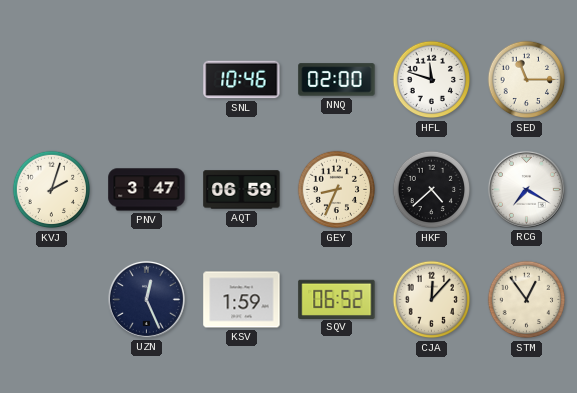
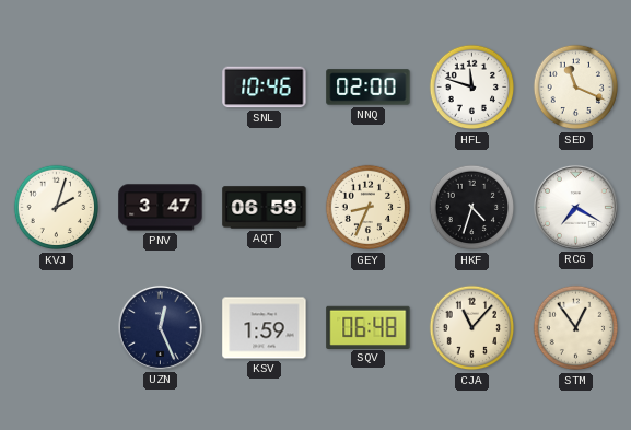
SED: 11:15 -> 11:19
HKF: 4:38 -> 4:33
SQV: 06:52 -> 06:48
CJA: 12:07 -> 11:07
